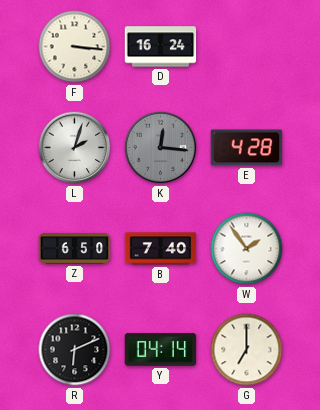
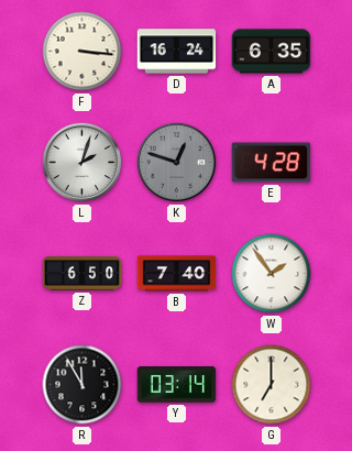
A: none -> 6:35
K: 12:16 -> 12:48
R: 6:11 -> 11:55
Y: 04:14 -> 03:14
